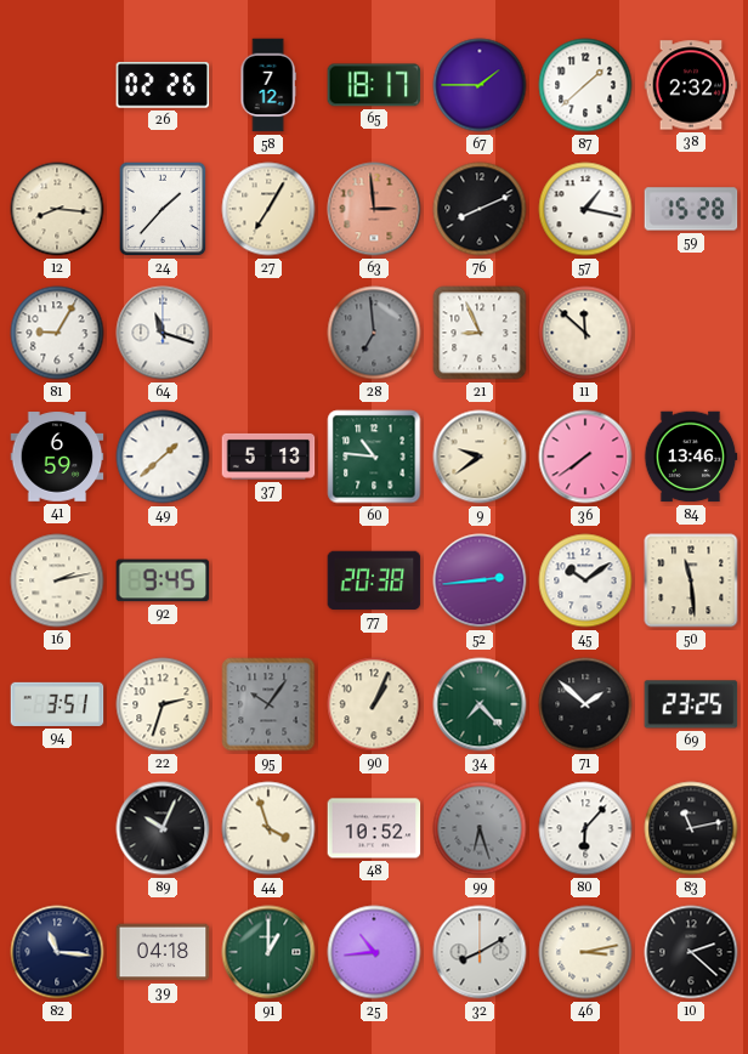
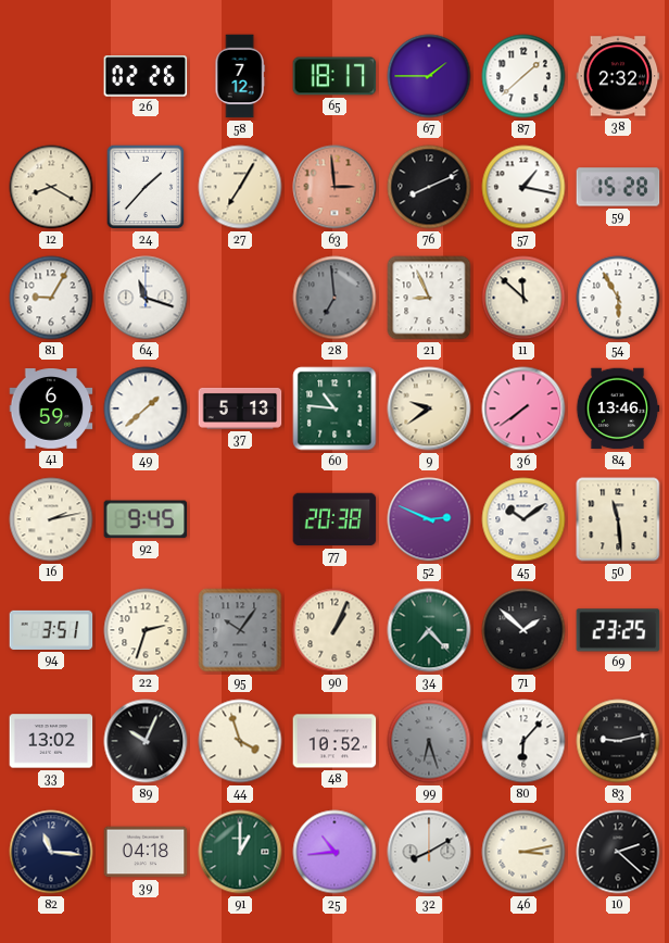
12: 8:16 -> 8:20
54: none -> 5:55
52: 2:44 -> 2:49
33: none -> 13:02
83: 11:13 -> 9:13
